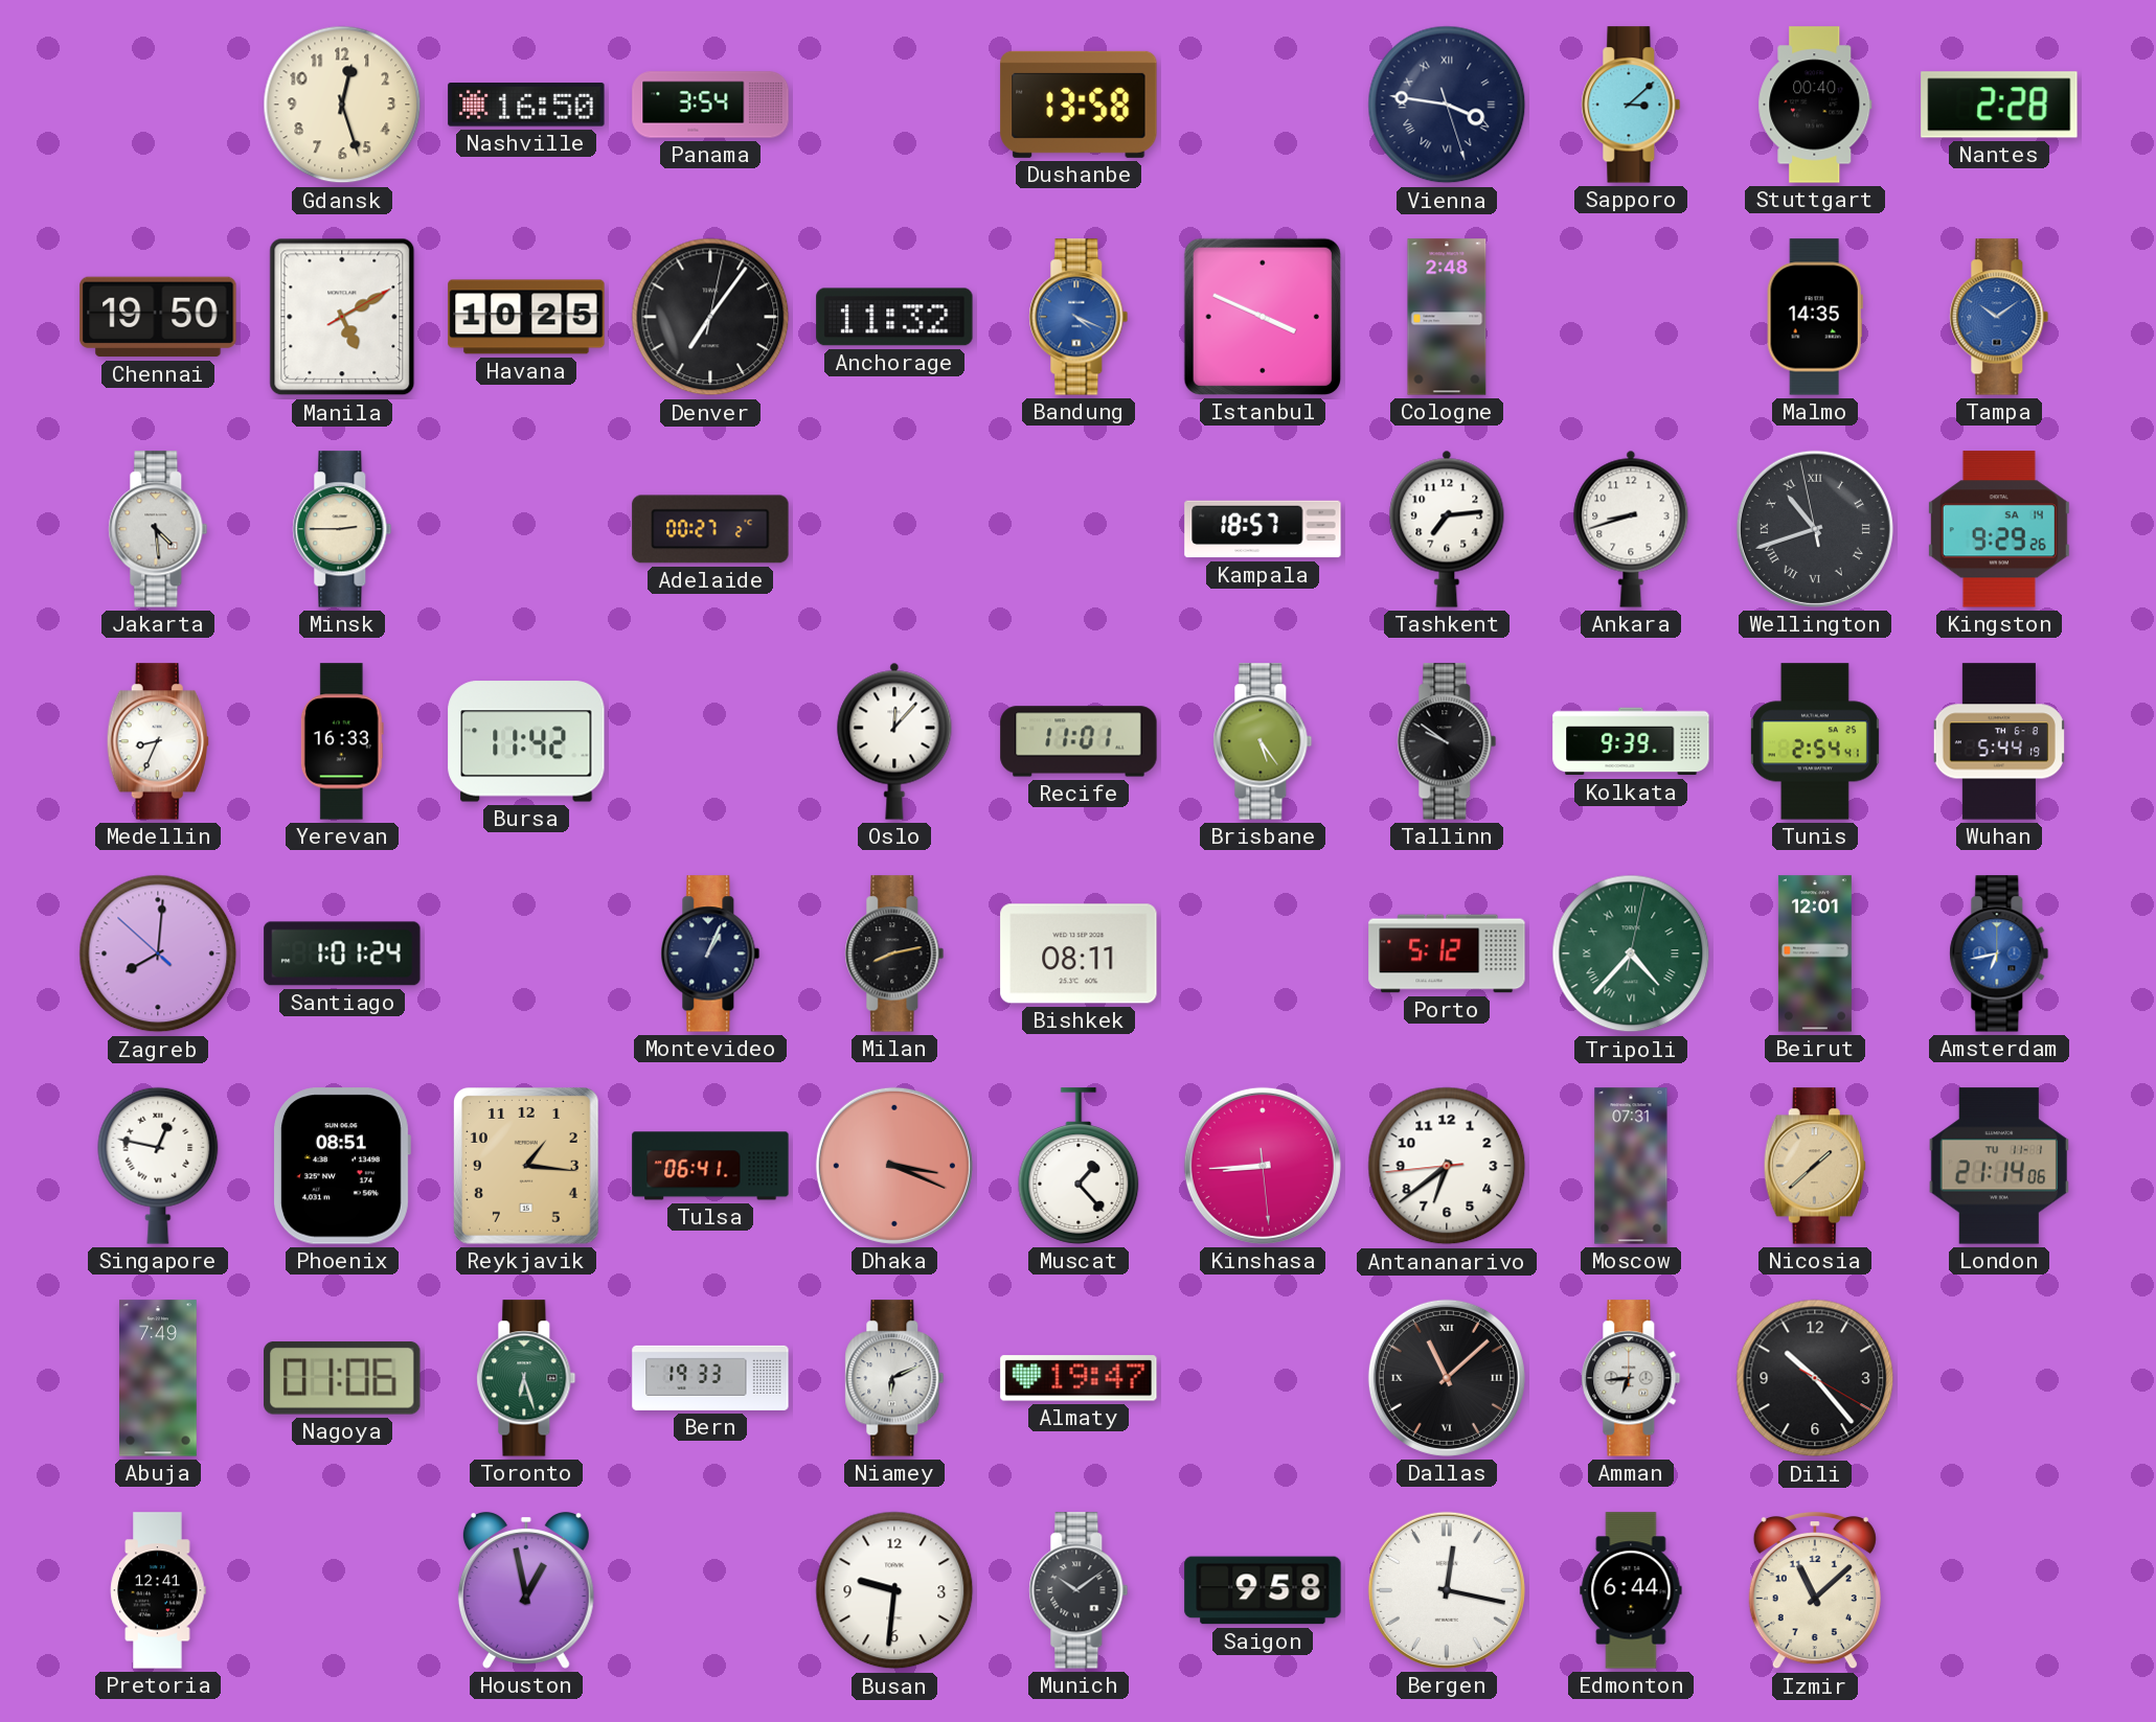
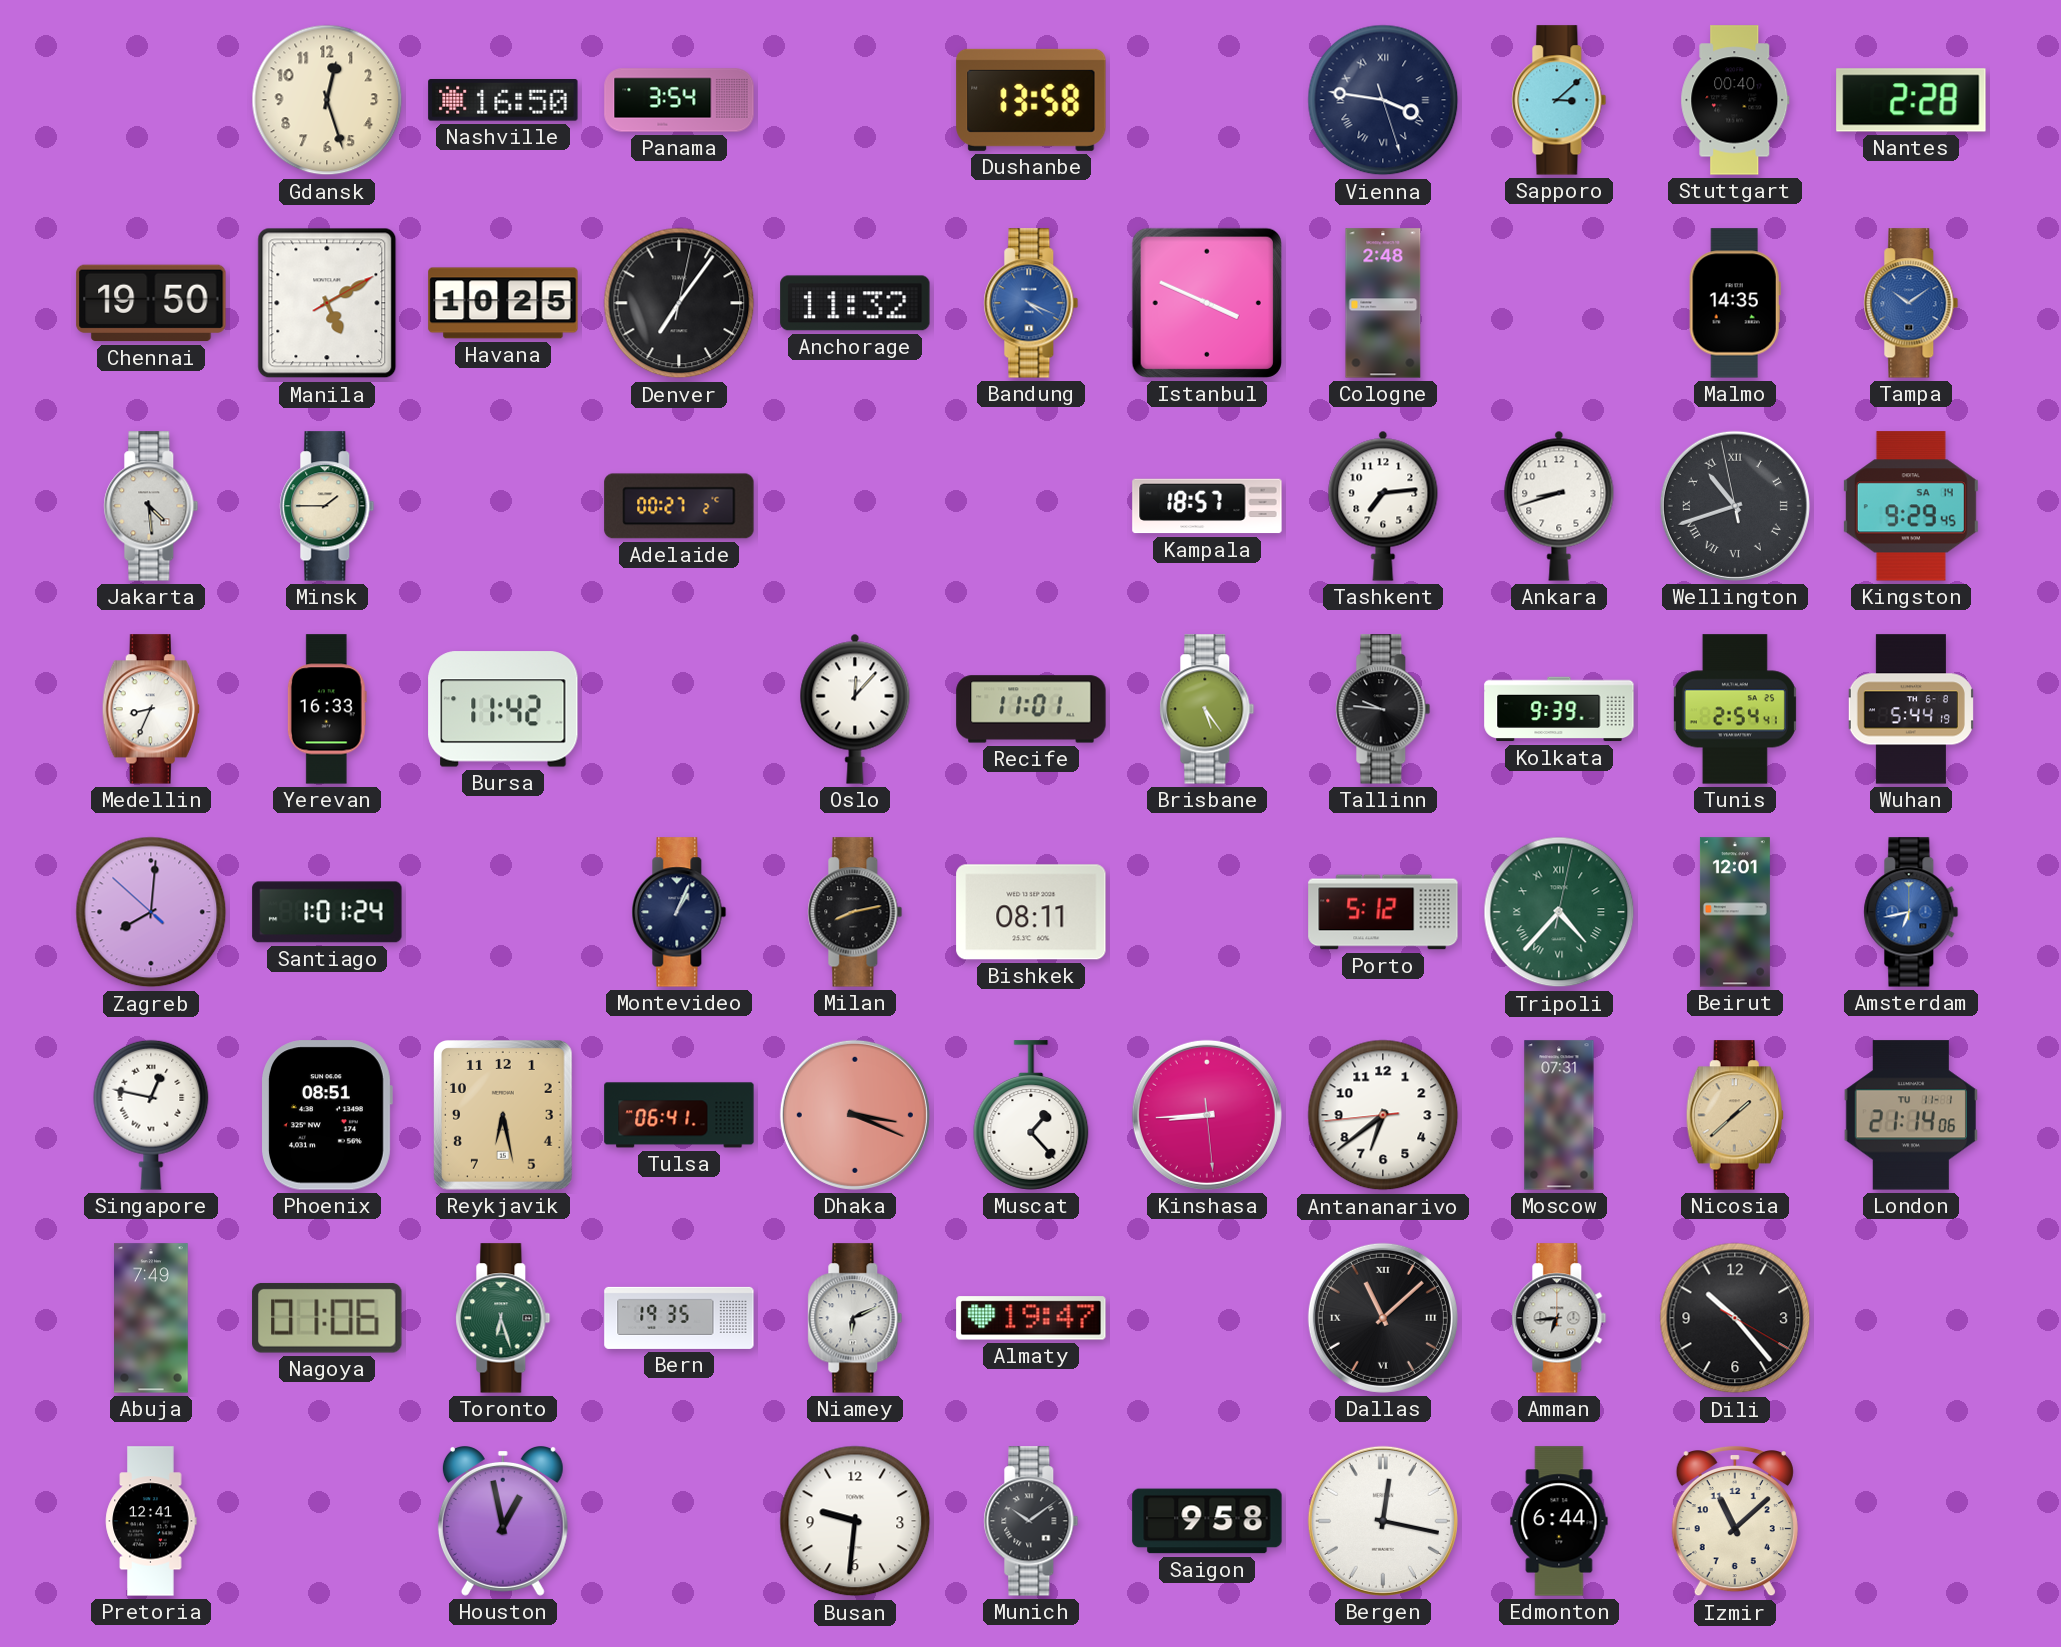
Minsk: 2:45 -> 1:45
Kingston: 9:29:26 -> 9:29:45
Tallinn: 9:51 -> 9:46
Reykjavik: 1:16 -> 6:28
Bern: 19:33 -> 19:35
